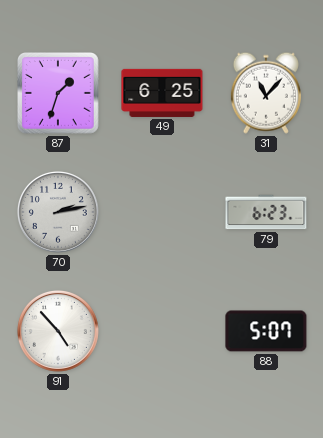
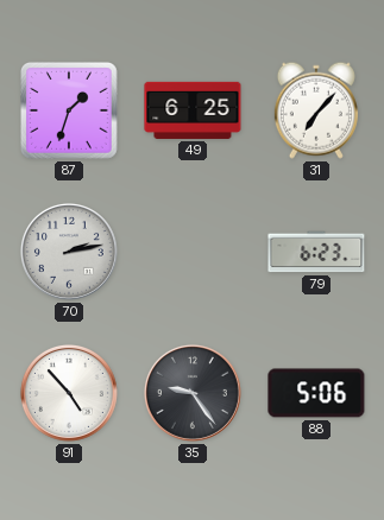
31: 11:07 -> 7:07
35: none -> 9:24
88: 5:07 -> 5:06
